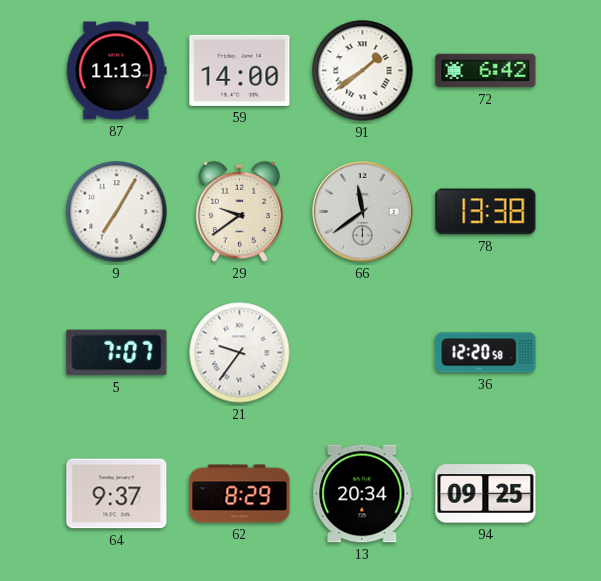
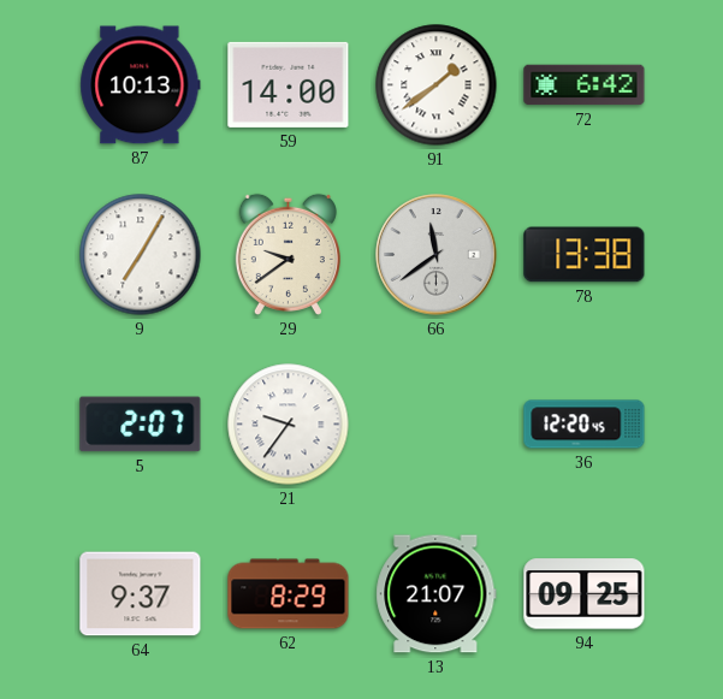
87: 11:13 -> 10:13
5: 7:07 -> 2:07
36: 12:20:58 -> 12:20:45
13: 20:34 -> 21:07
